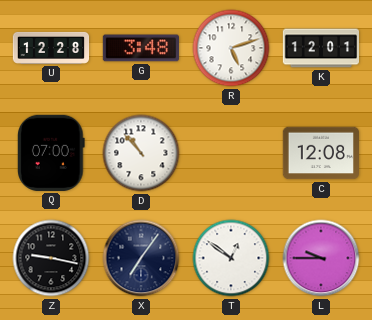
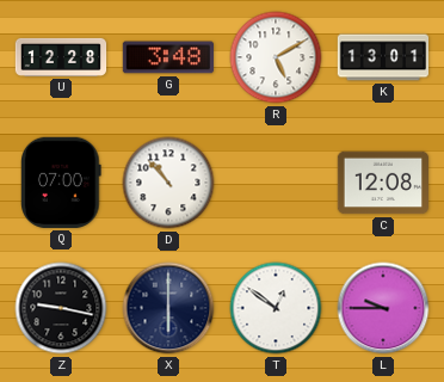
R: 5:12 -> 5:10
K: 12:01 -> 13:01
X: 7:06 -> 6:00
